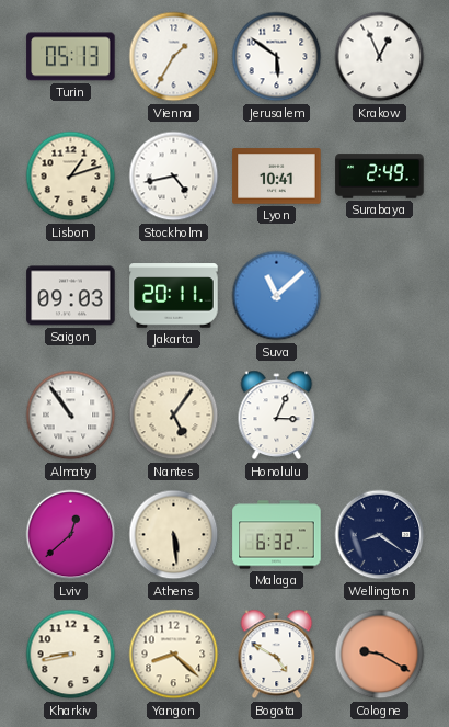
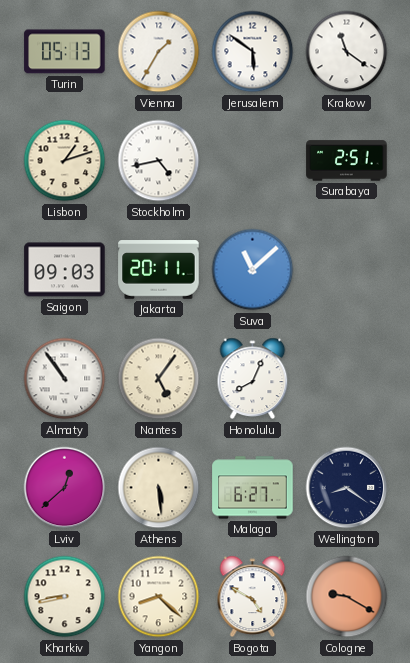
Krakow: 12:56 -> 11:21
Lyon: 10:41 -> none
Surabaya: 2:49 -> 2:51
Honolulu: 3:04 -> 8:04
Malaga: 6:32 -> 6:27
